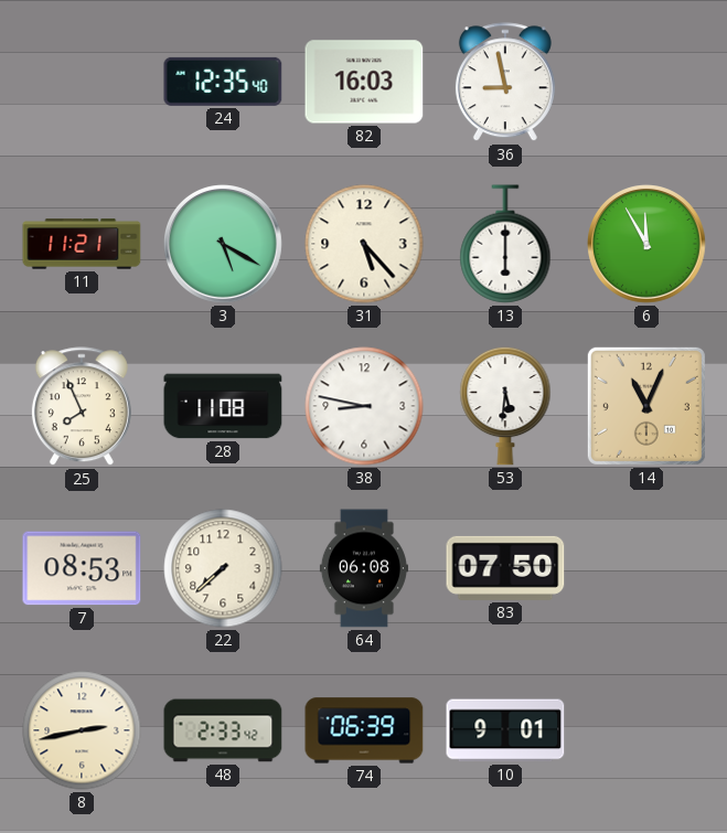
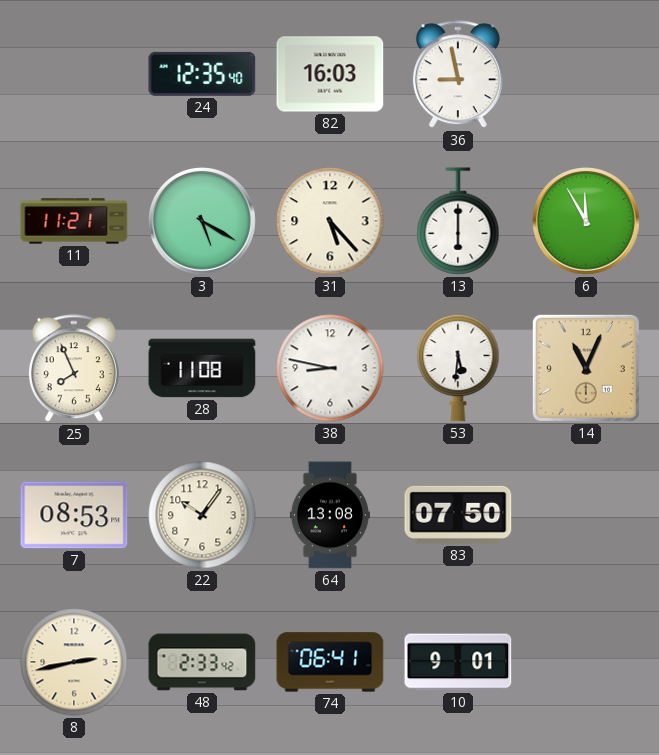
22: 7:38 -> 10:06
64: 06:08 -> 13:08
74: 06:39 -> 06:41
